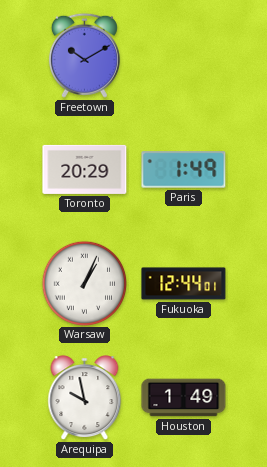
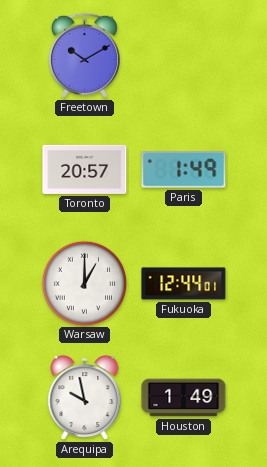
Toronto: 20:29 -> 20:57
Warsaw: 1:04 -> 1:00
